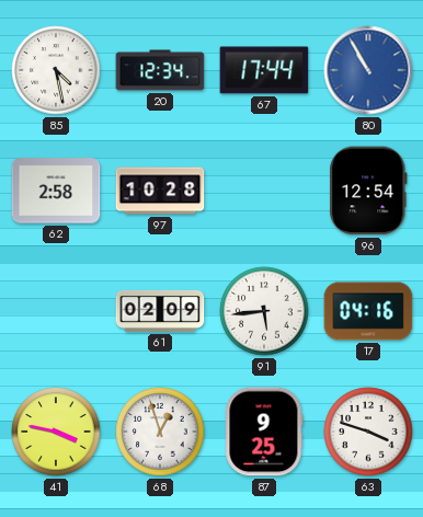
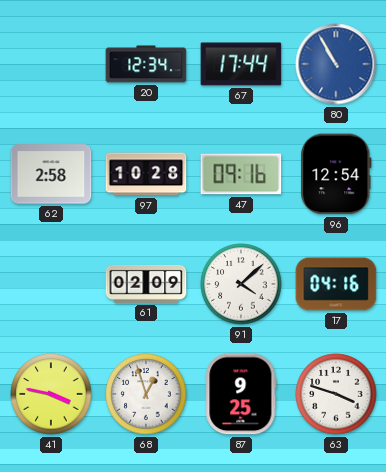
85: 4:28 -> none
47: none -> 09:16
91: 5:44 -> 4:08
